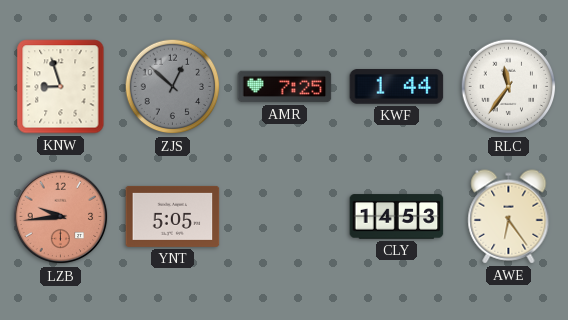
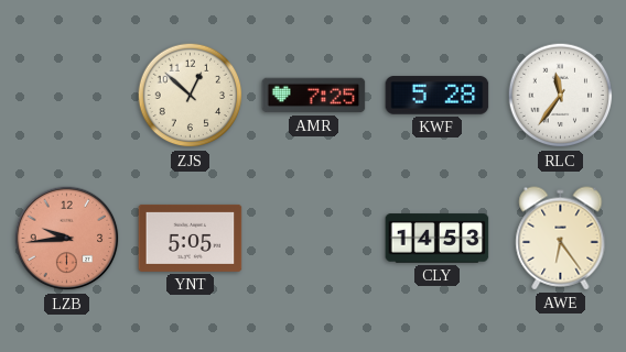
KNW: 8:57 -> none
ZJS dial: grey -> cream
KWF: 1:44 -> 5:28
